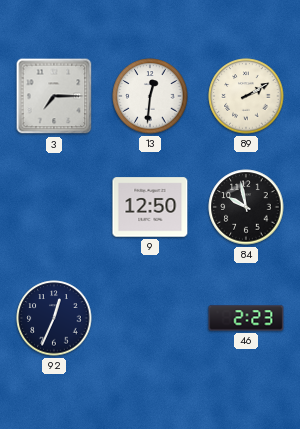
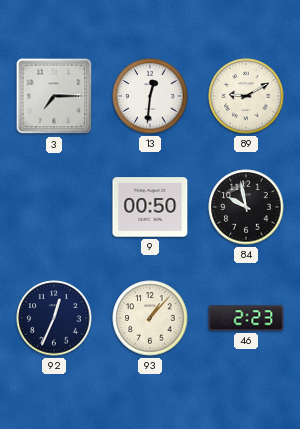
89: 2:10 -> 9:10
9: 12:50 -> 00:50
93: none -> 1:07
